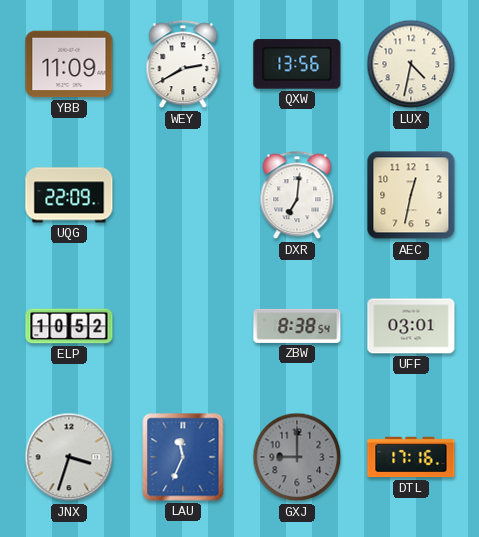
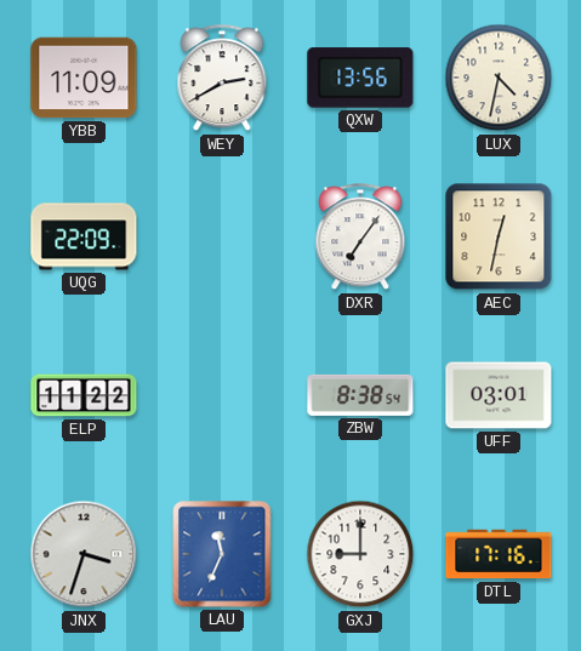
DXR: 7:01 -> 7:06
ELP: 10:52 -> 11:22
GXJ dial: grey -> white
